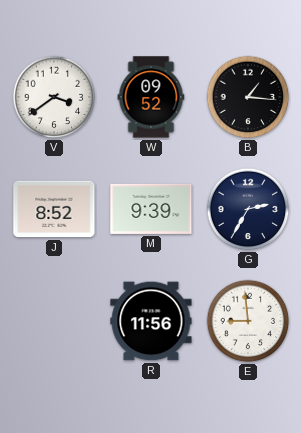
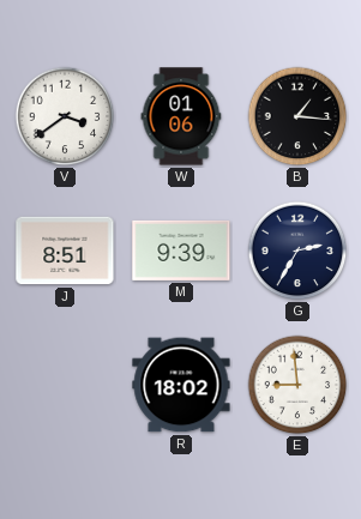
W: 09:52 -> 01:06
J: 8:52 -> 8:51
R: 11:56 -> 18:02
